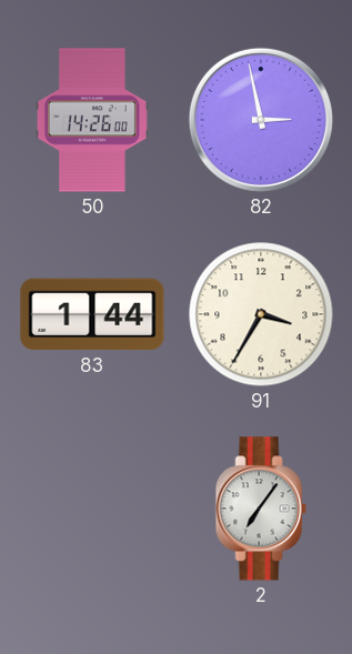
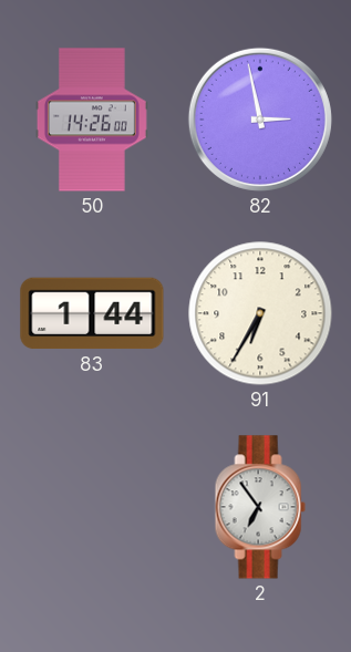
91: 3:35 -> 6:35
2: 7:06 -> 6:54
